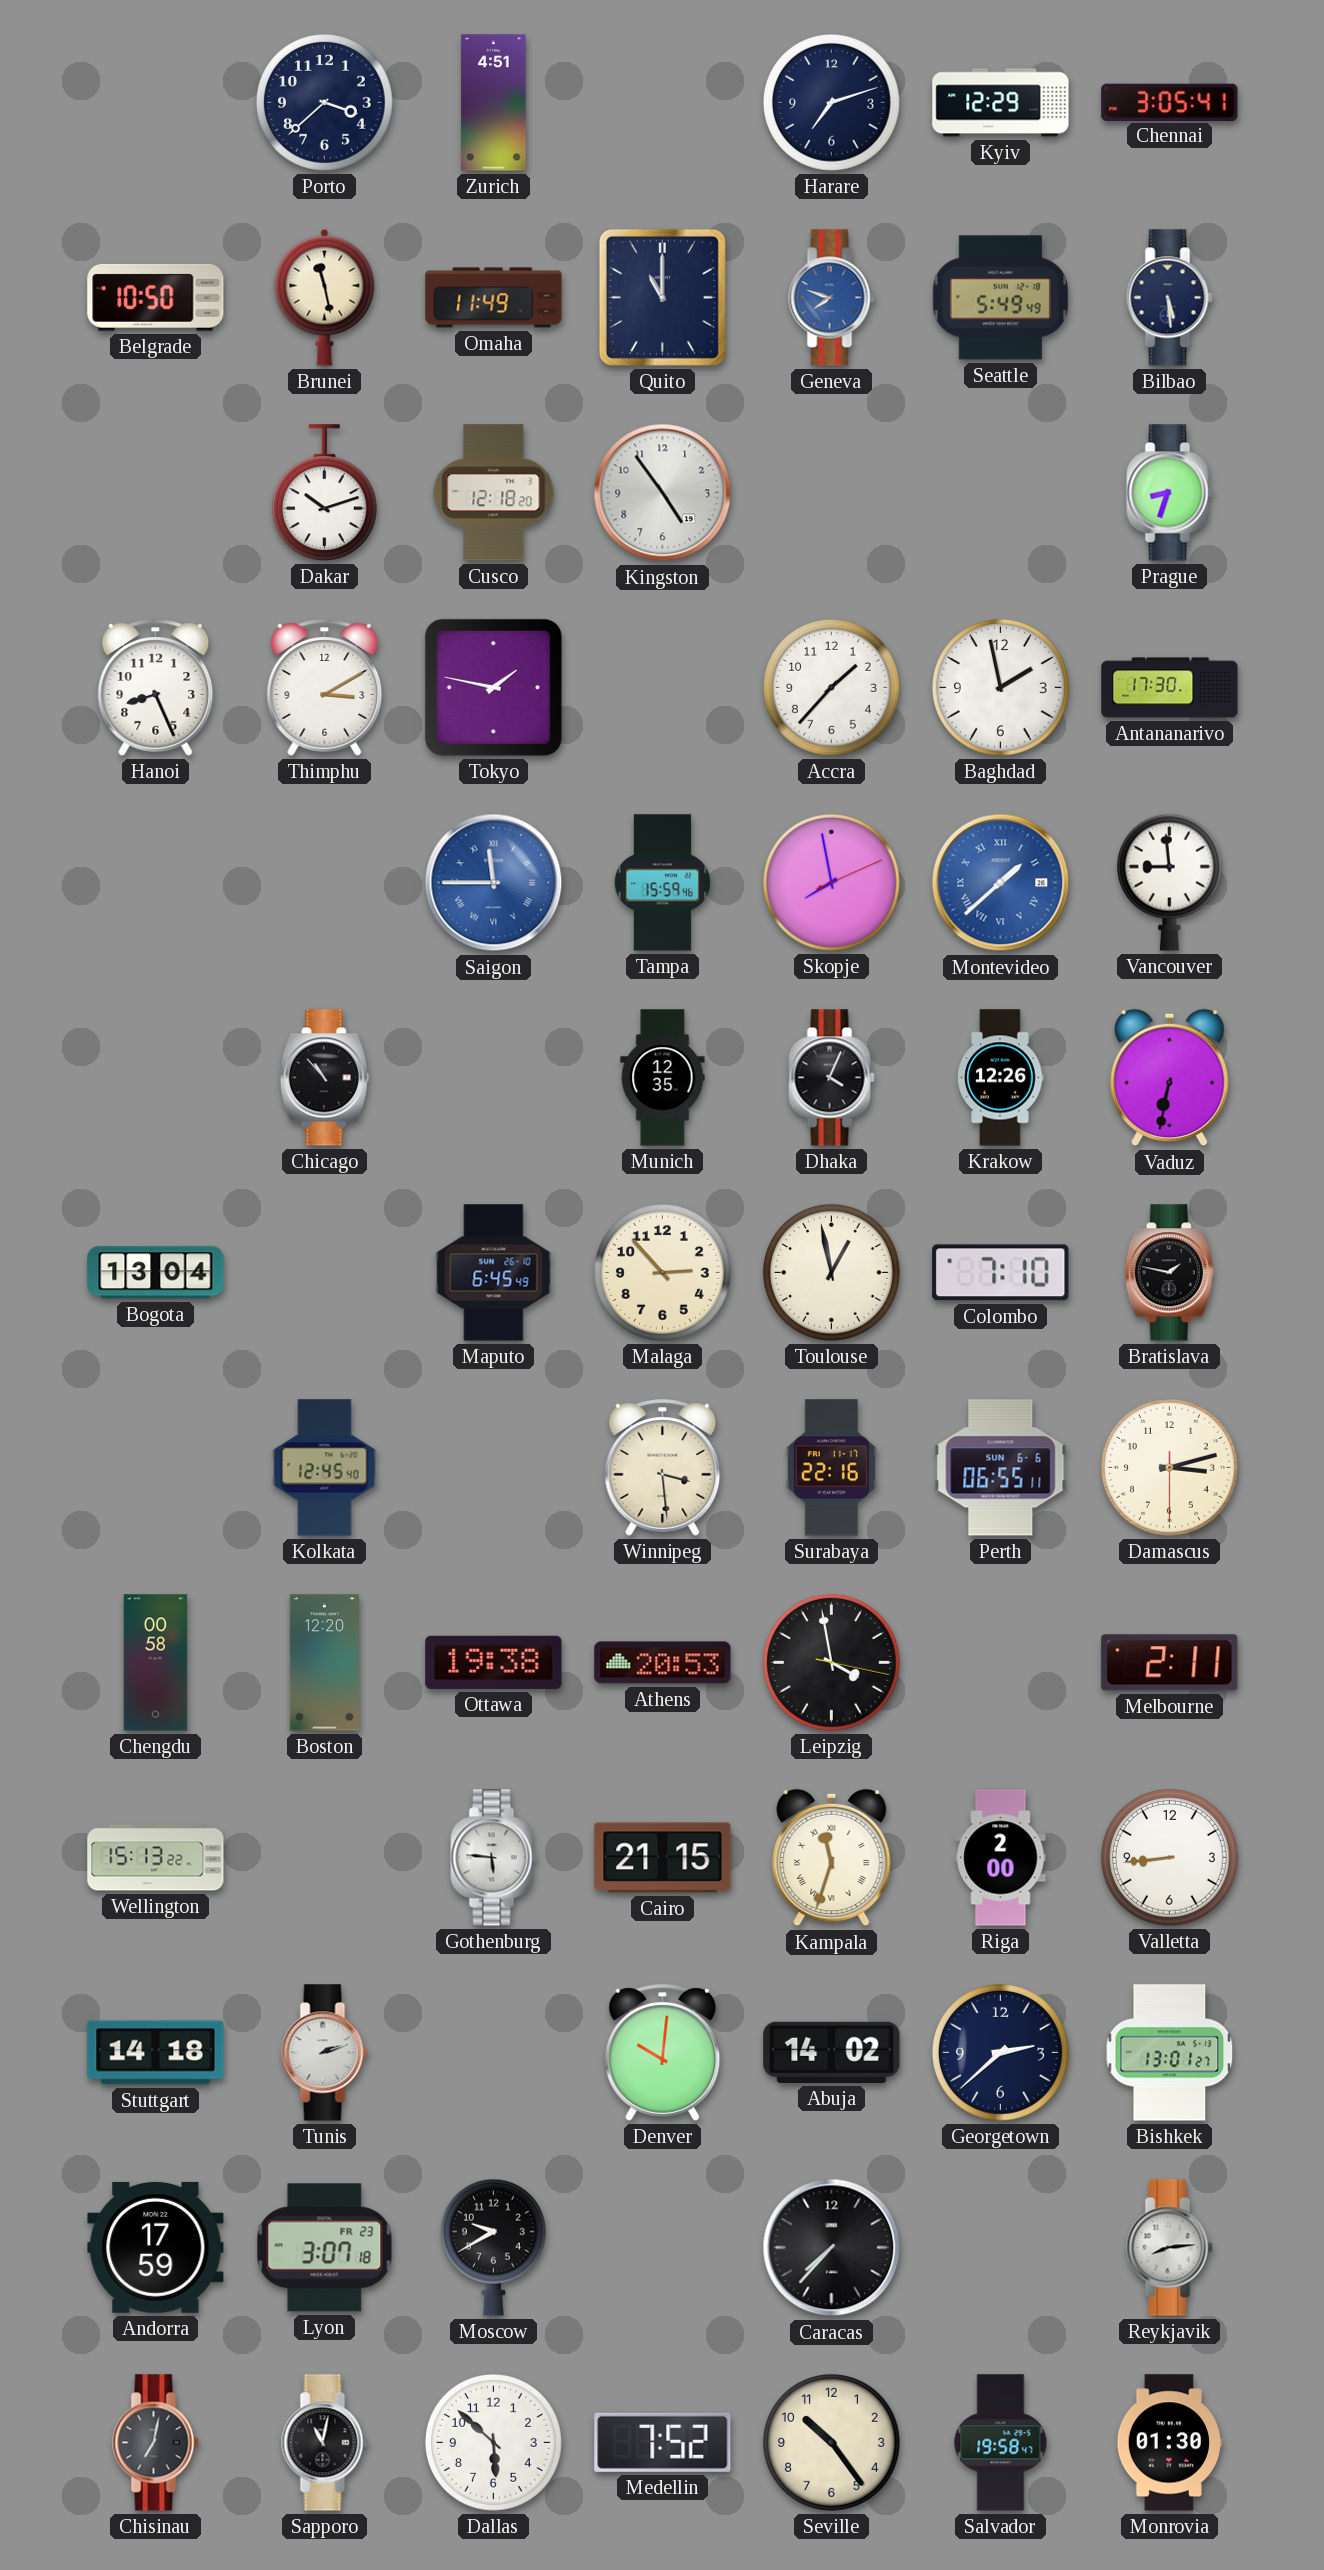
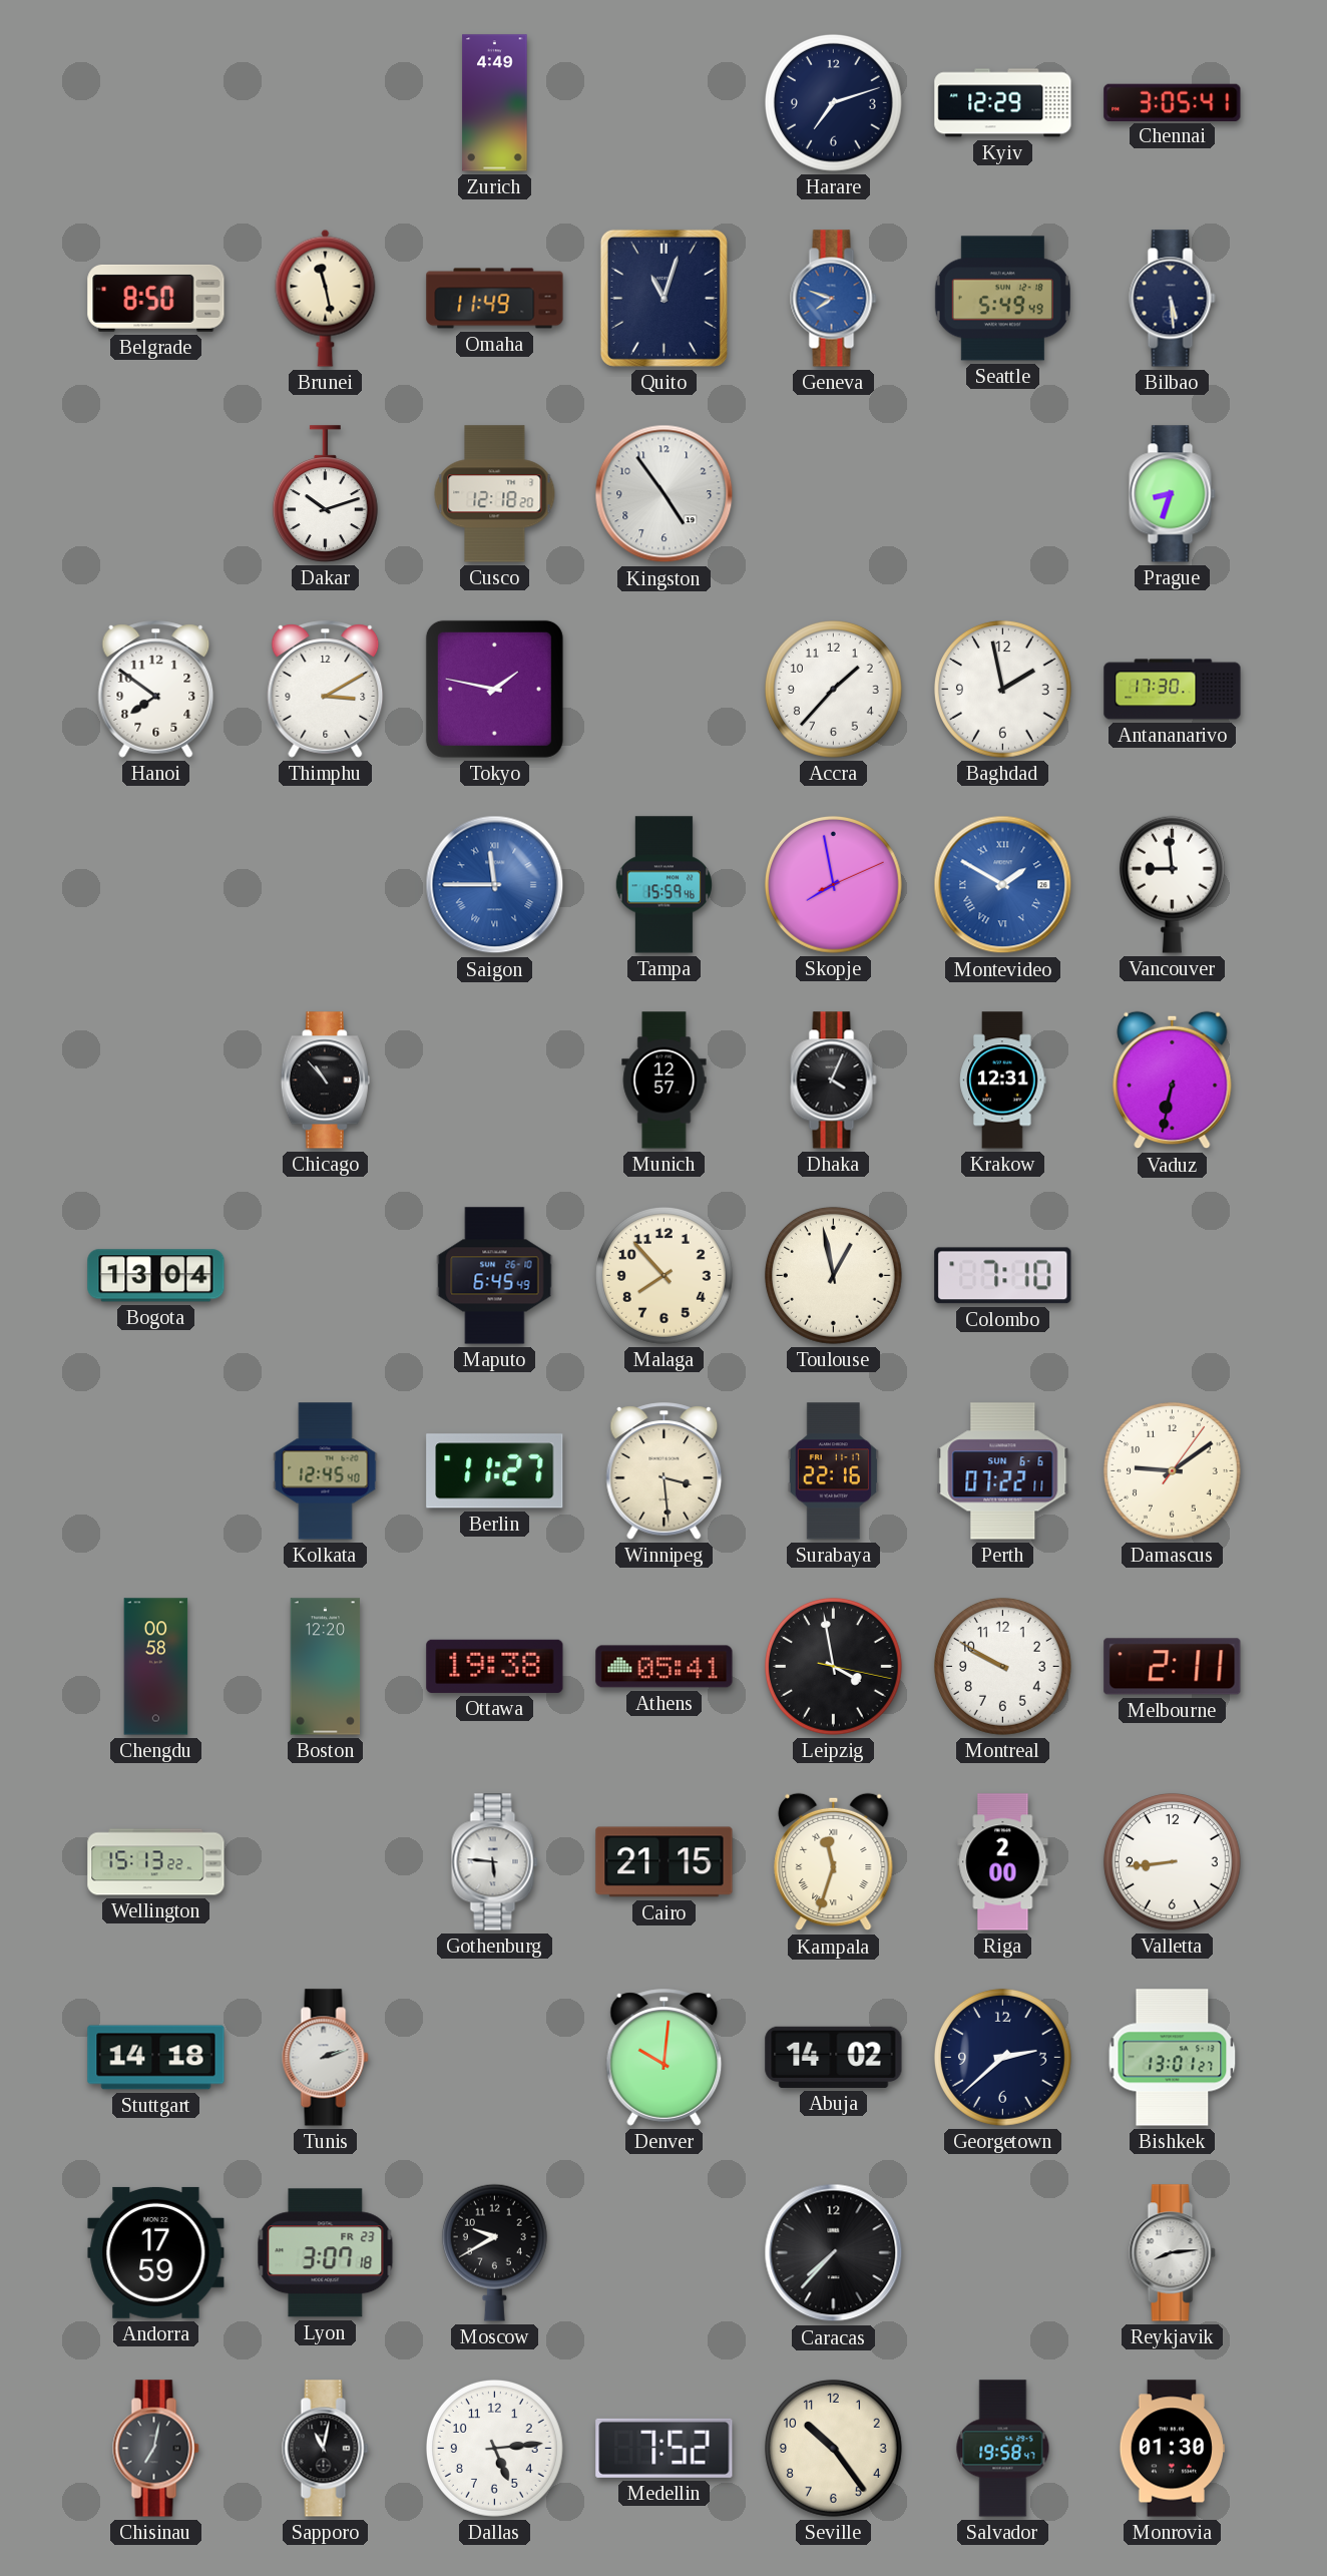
Porto: 3:38 -> none
Zurich: 4:51 -> 4:49
Belgrade: 10:50 -> 8:50
Quito: 11:00 -> 11:03
Hanoi: 8:26 -> 7:51
Montevideo: 1:38 -> 1:50
Munich: 12:35 -> 12:57
Krakow: 12:26 -> 12:31
Malaga: 2:53 -> 7:53
Bratislava: 1:47 -> none
Berlin: none -> 11:27
Perth: 06:55 -> 07:22
Damascus: 3:12 -> 9:09
Athens: 20:53 -> 05:41
Montreal: none -> 9:50
Dallas: 5:52 -> 5:14
